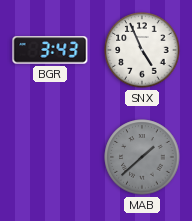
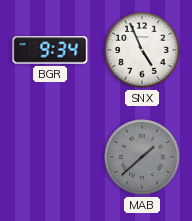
BGR: 3:43 -> 9:34
